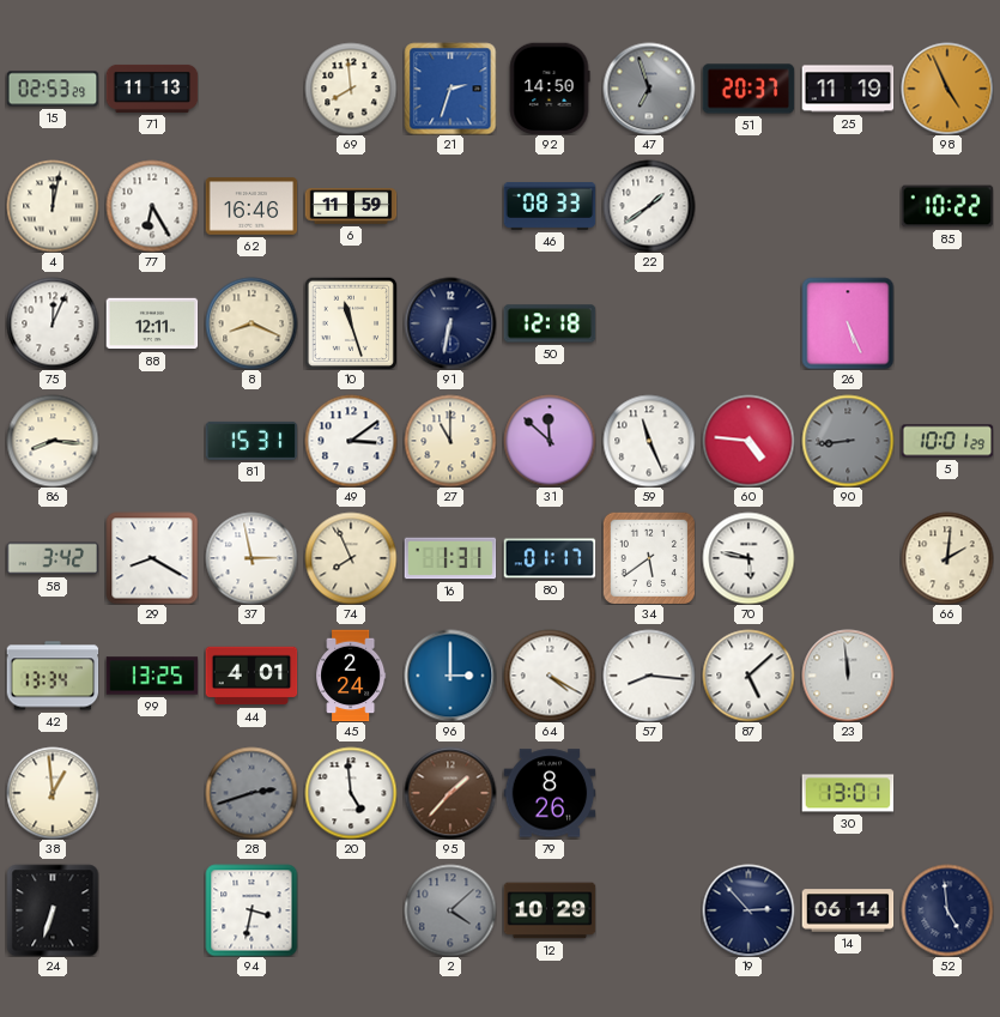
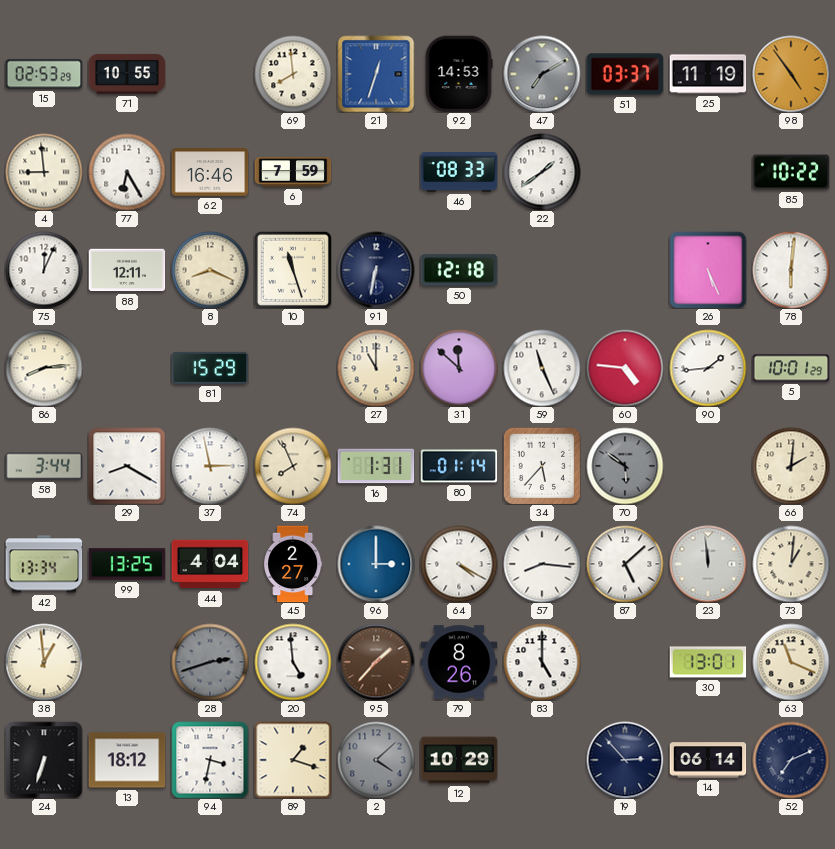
71: 11:13 -> 10:55
21: 2:33 -> 12:33
92: 14:50 -> 14:53
47: 6:57 -> 7:10
51: 20:37 -> 03:37
98: 4:56 -> 4:54
4: 12:02 -> 8:59
6: 11:59 -> 7:59
78: none -> 6:01
86: 8:16 -> 8:14
81: 15:31 -> 15:29
49: 3:09 -> none
90: 8:44 -> 1:44
90 dial: grey -> white
58: 3:42 -> 3:44
80: 01:17 -> 01:14
34: 5:39 -> 5:37
70: 5:47 -> 5:51
70 dial: white -> grey
44: 4:01 -> 4:04
45: 2:24 -> 2:27
73: none -> 1:01
83: none -> 5:00
63: none -> 11:19
13: none -> 18:12
89: none -> 1:18
52: 4:59 -> 7:11
